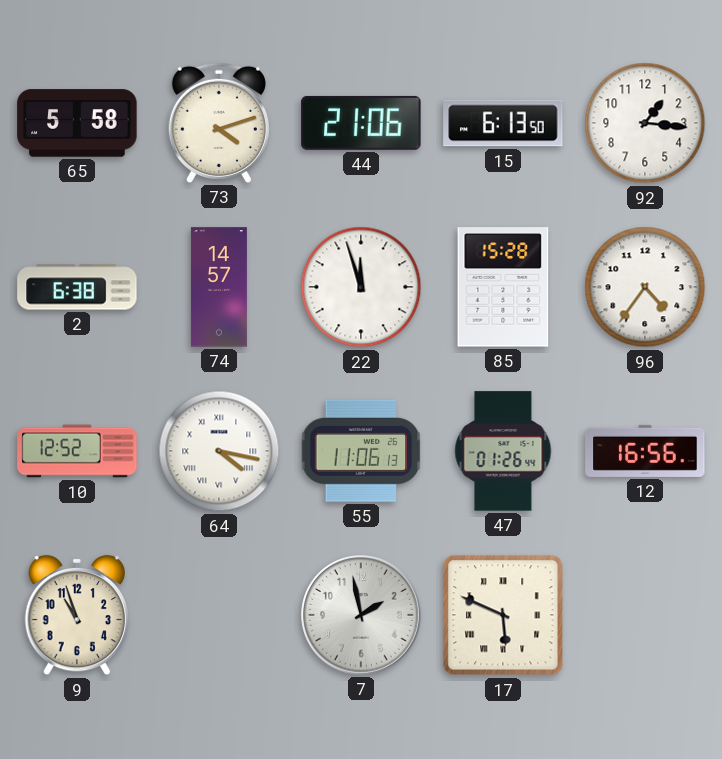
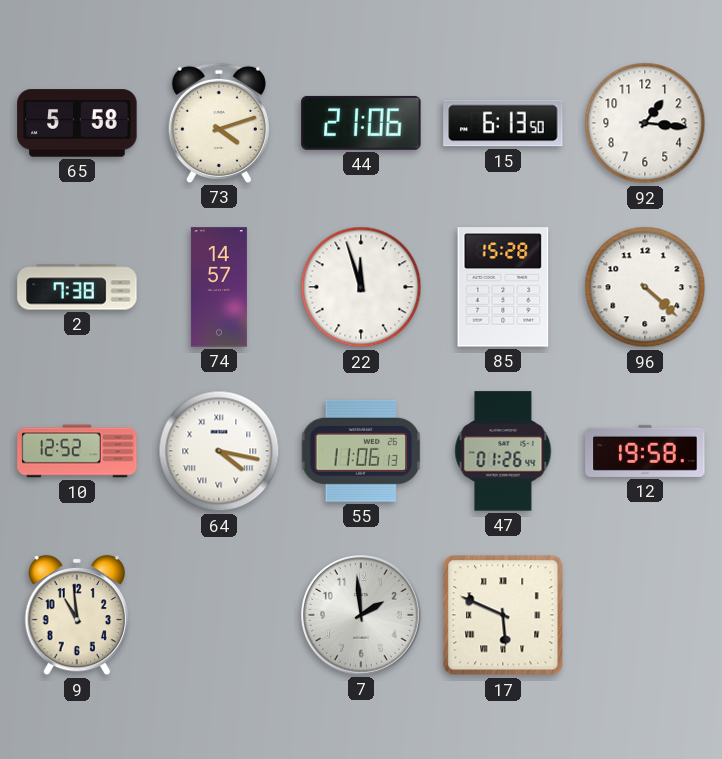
2: 6:38 -> 7:38
96: 4:36 -> 4:22
12: 16:56 -> 19:58
9: 10:57 -> 10:59
7: 1:58 -> 1:59
